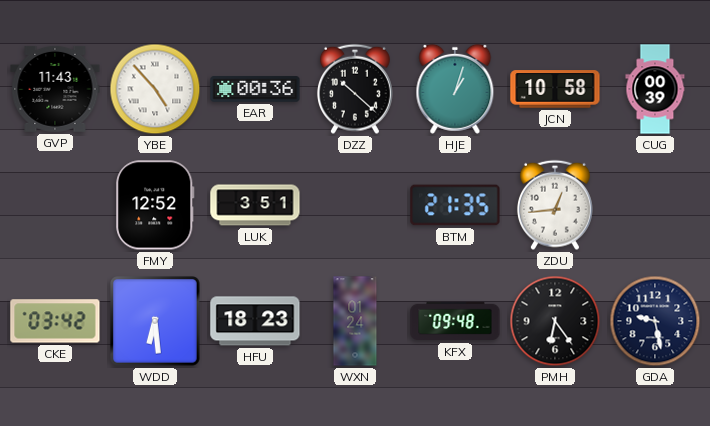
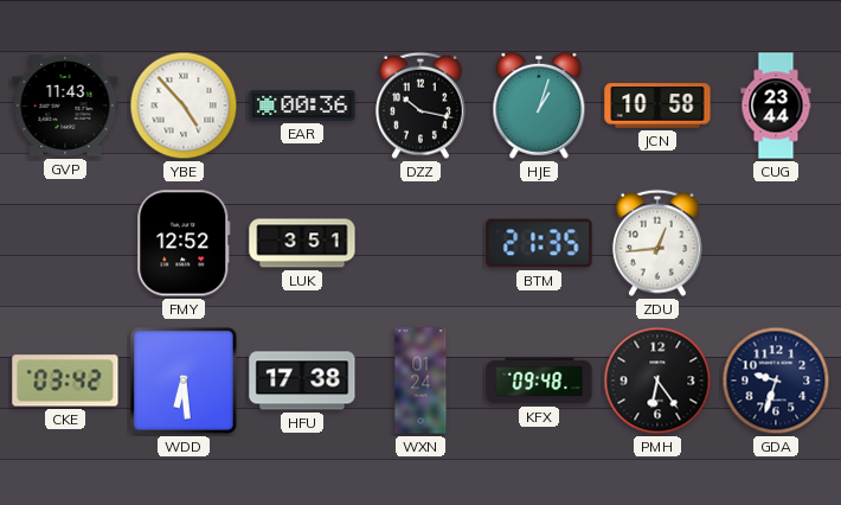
DZZ: 10:22 -> 10:17
CUG: 00:39 -> 23:44
HFU: 18:23 -> 17:38
GDA: 9:28 -> 9:33
